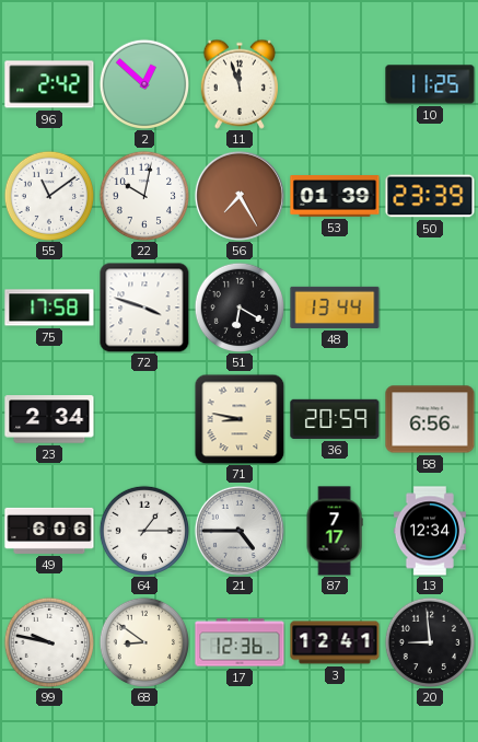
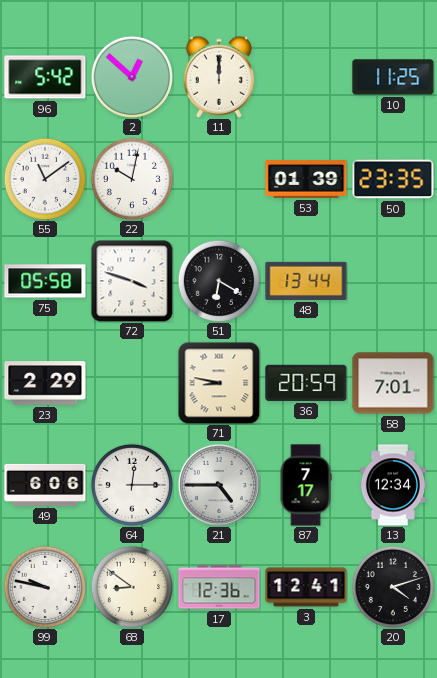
96: 2:42 -> 5:42
11: 11:57 -> 12:00
56: 7:25 -> none
50: 23:39 -> 23:35
75: 17:58 -> 05:58
23: 2:34 -> 2:29
58: 6:56 -> 7:01
64: 1:15 -> 12:15
20: 8:59 -> 4:12
